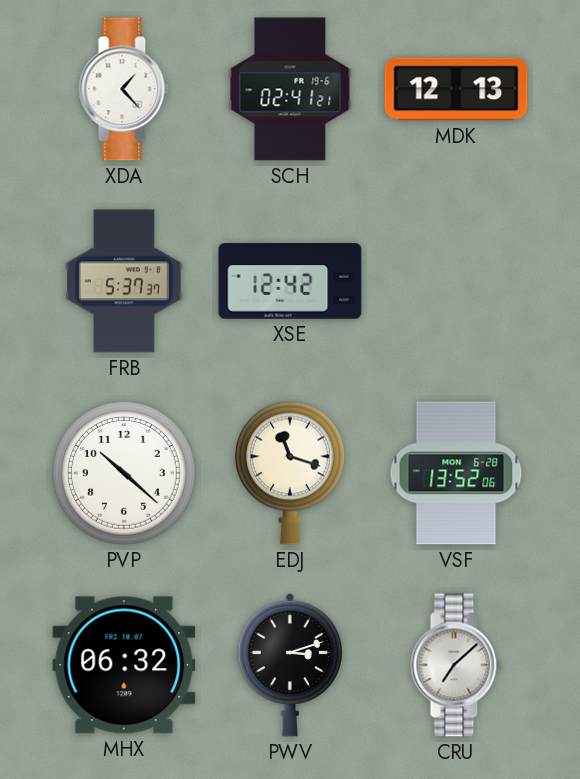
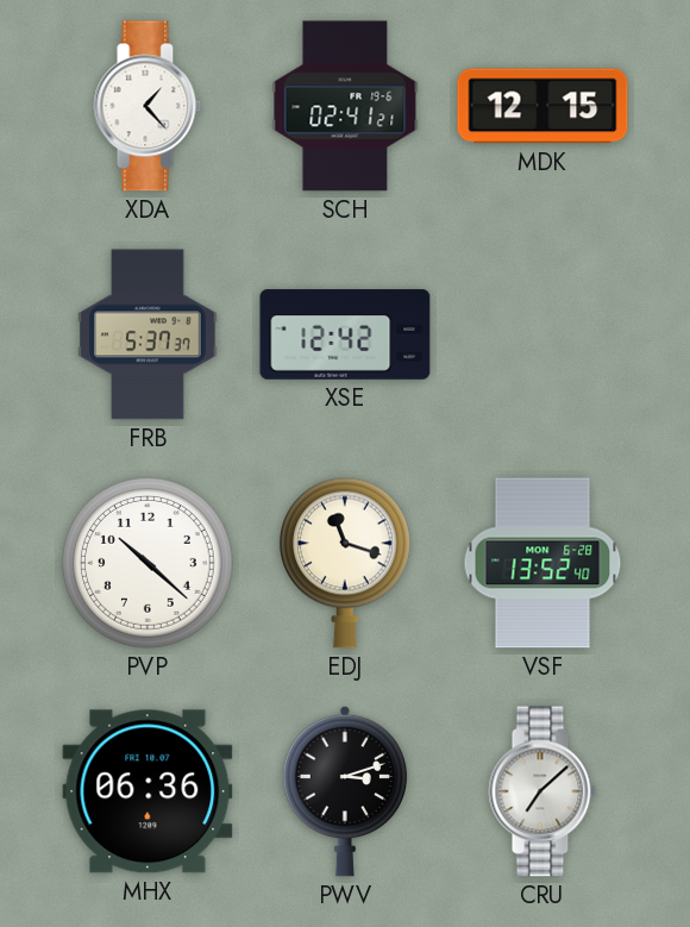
MDK: 12:13 -> 12:15
VSF: 13:52:06 -> 13:52:40
MHX: 06:32 -> 06:36
